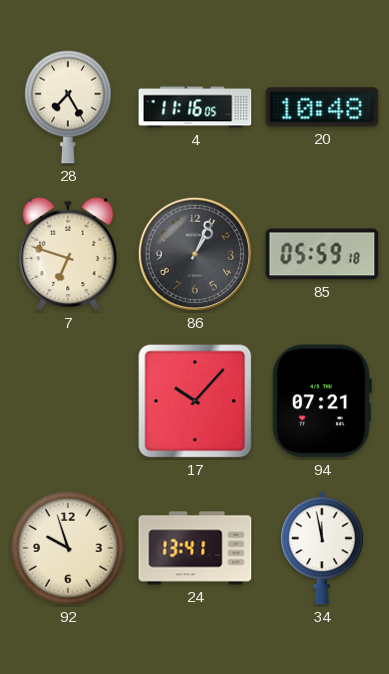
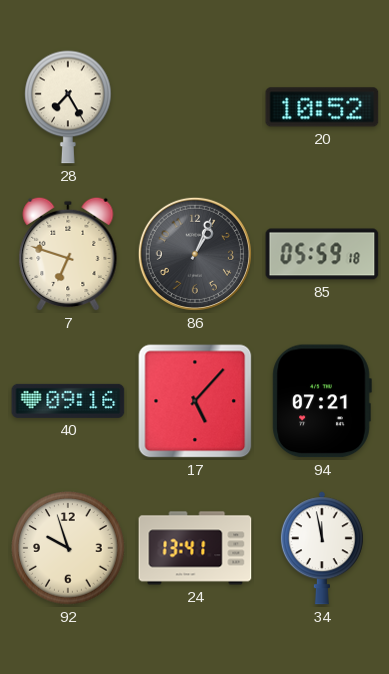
4: 11:16 -> none
20: 10:48 -> 10:52
40: none -> 09:16
17: 10:07 -> 5:07
